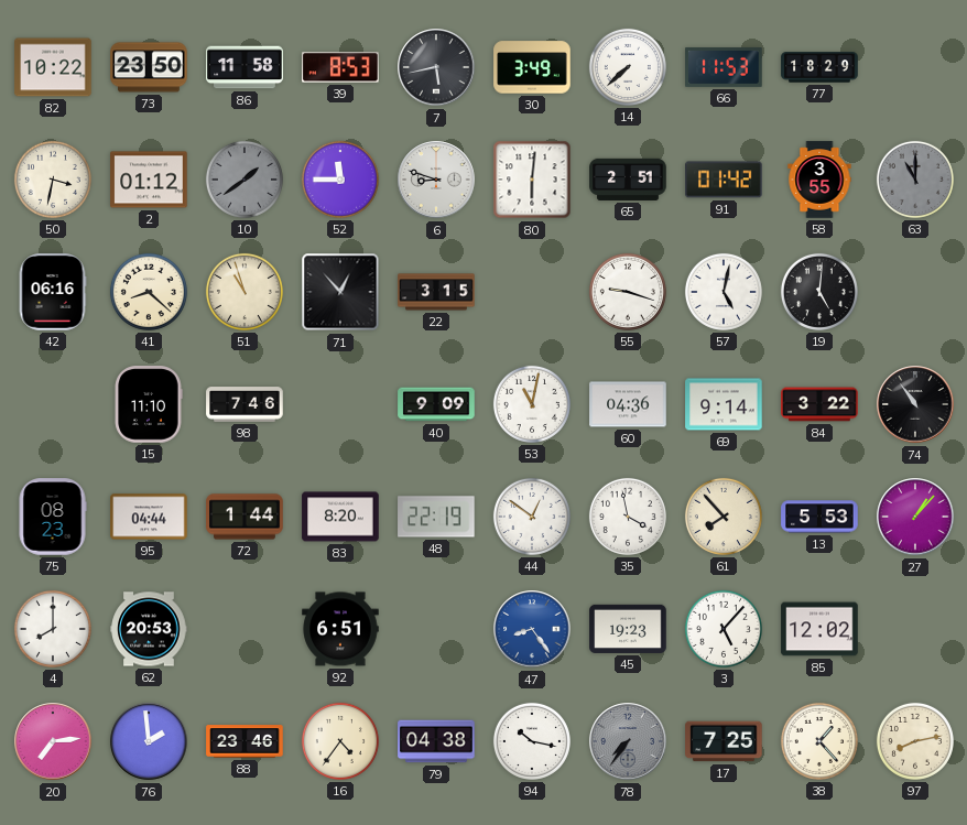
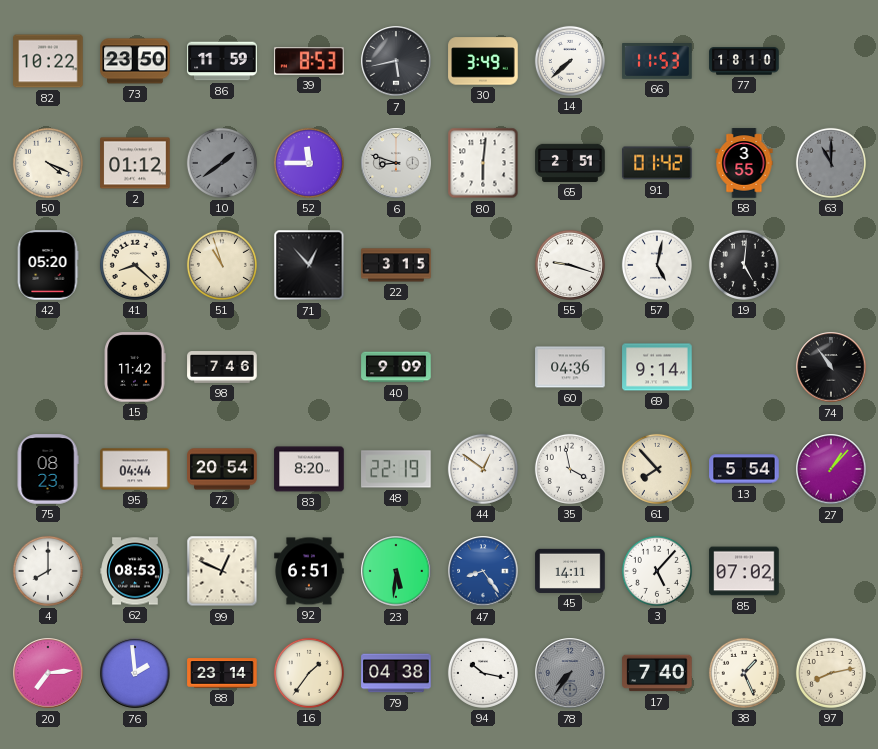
86: 11:58 -> 11:59
77: 18:29 -> 18:10
50: 3:32 -> 4:19
42: 06:16 -> 05:20
15: 11:10 -> 11:42
53: 11:02 -> none
84: 3:22 -> none
72: 1:44 -> 20:54
13: 5:53 -> 5:54
62: 20:53 -> 08:53
99: none -> 12:49
23: none -> 5:31
45: 19:23 -> 14:11
85: 12:02 -> 07:02
88: 23:46 -> 23:14
16: 4:36 -> 1:36
17: 7:25 -> 7:40
38: 1:23 -> 1:26
